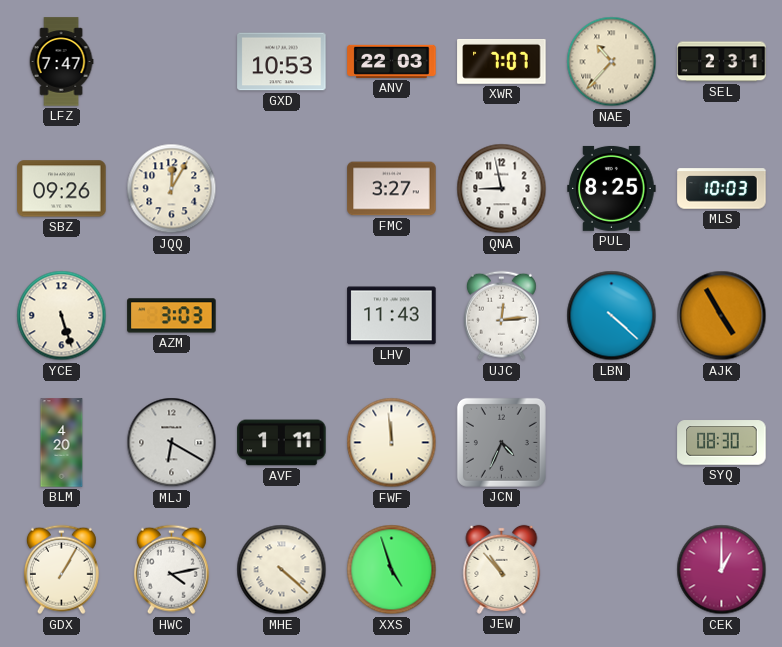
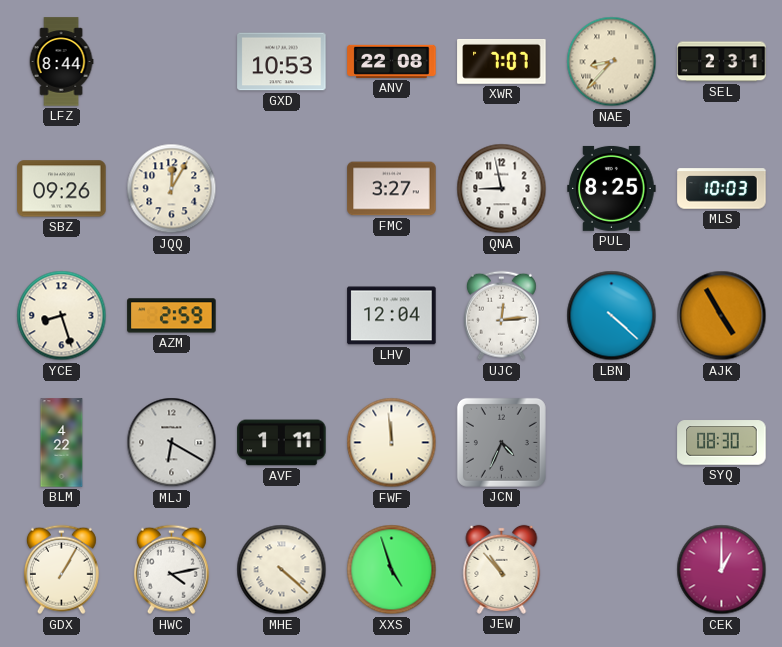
LFZ: 7:47 -> 8:44
ANV: 22:03 -> 22:08
NAE: 10:37 -> 8:37
YCE: 5:27 -> 8:27
AZM: 3:03 -> 2:59
LHV: 11:43 -> 12:04
BLM: 4:20 -> 4:22
